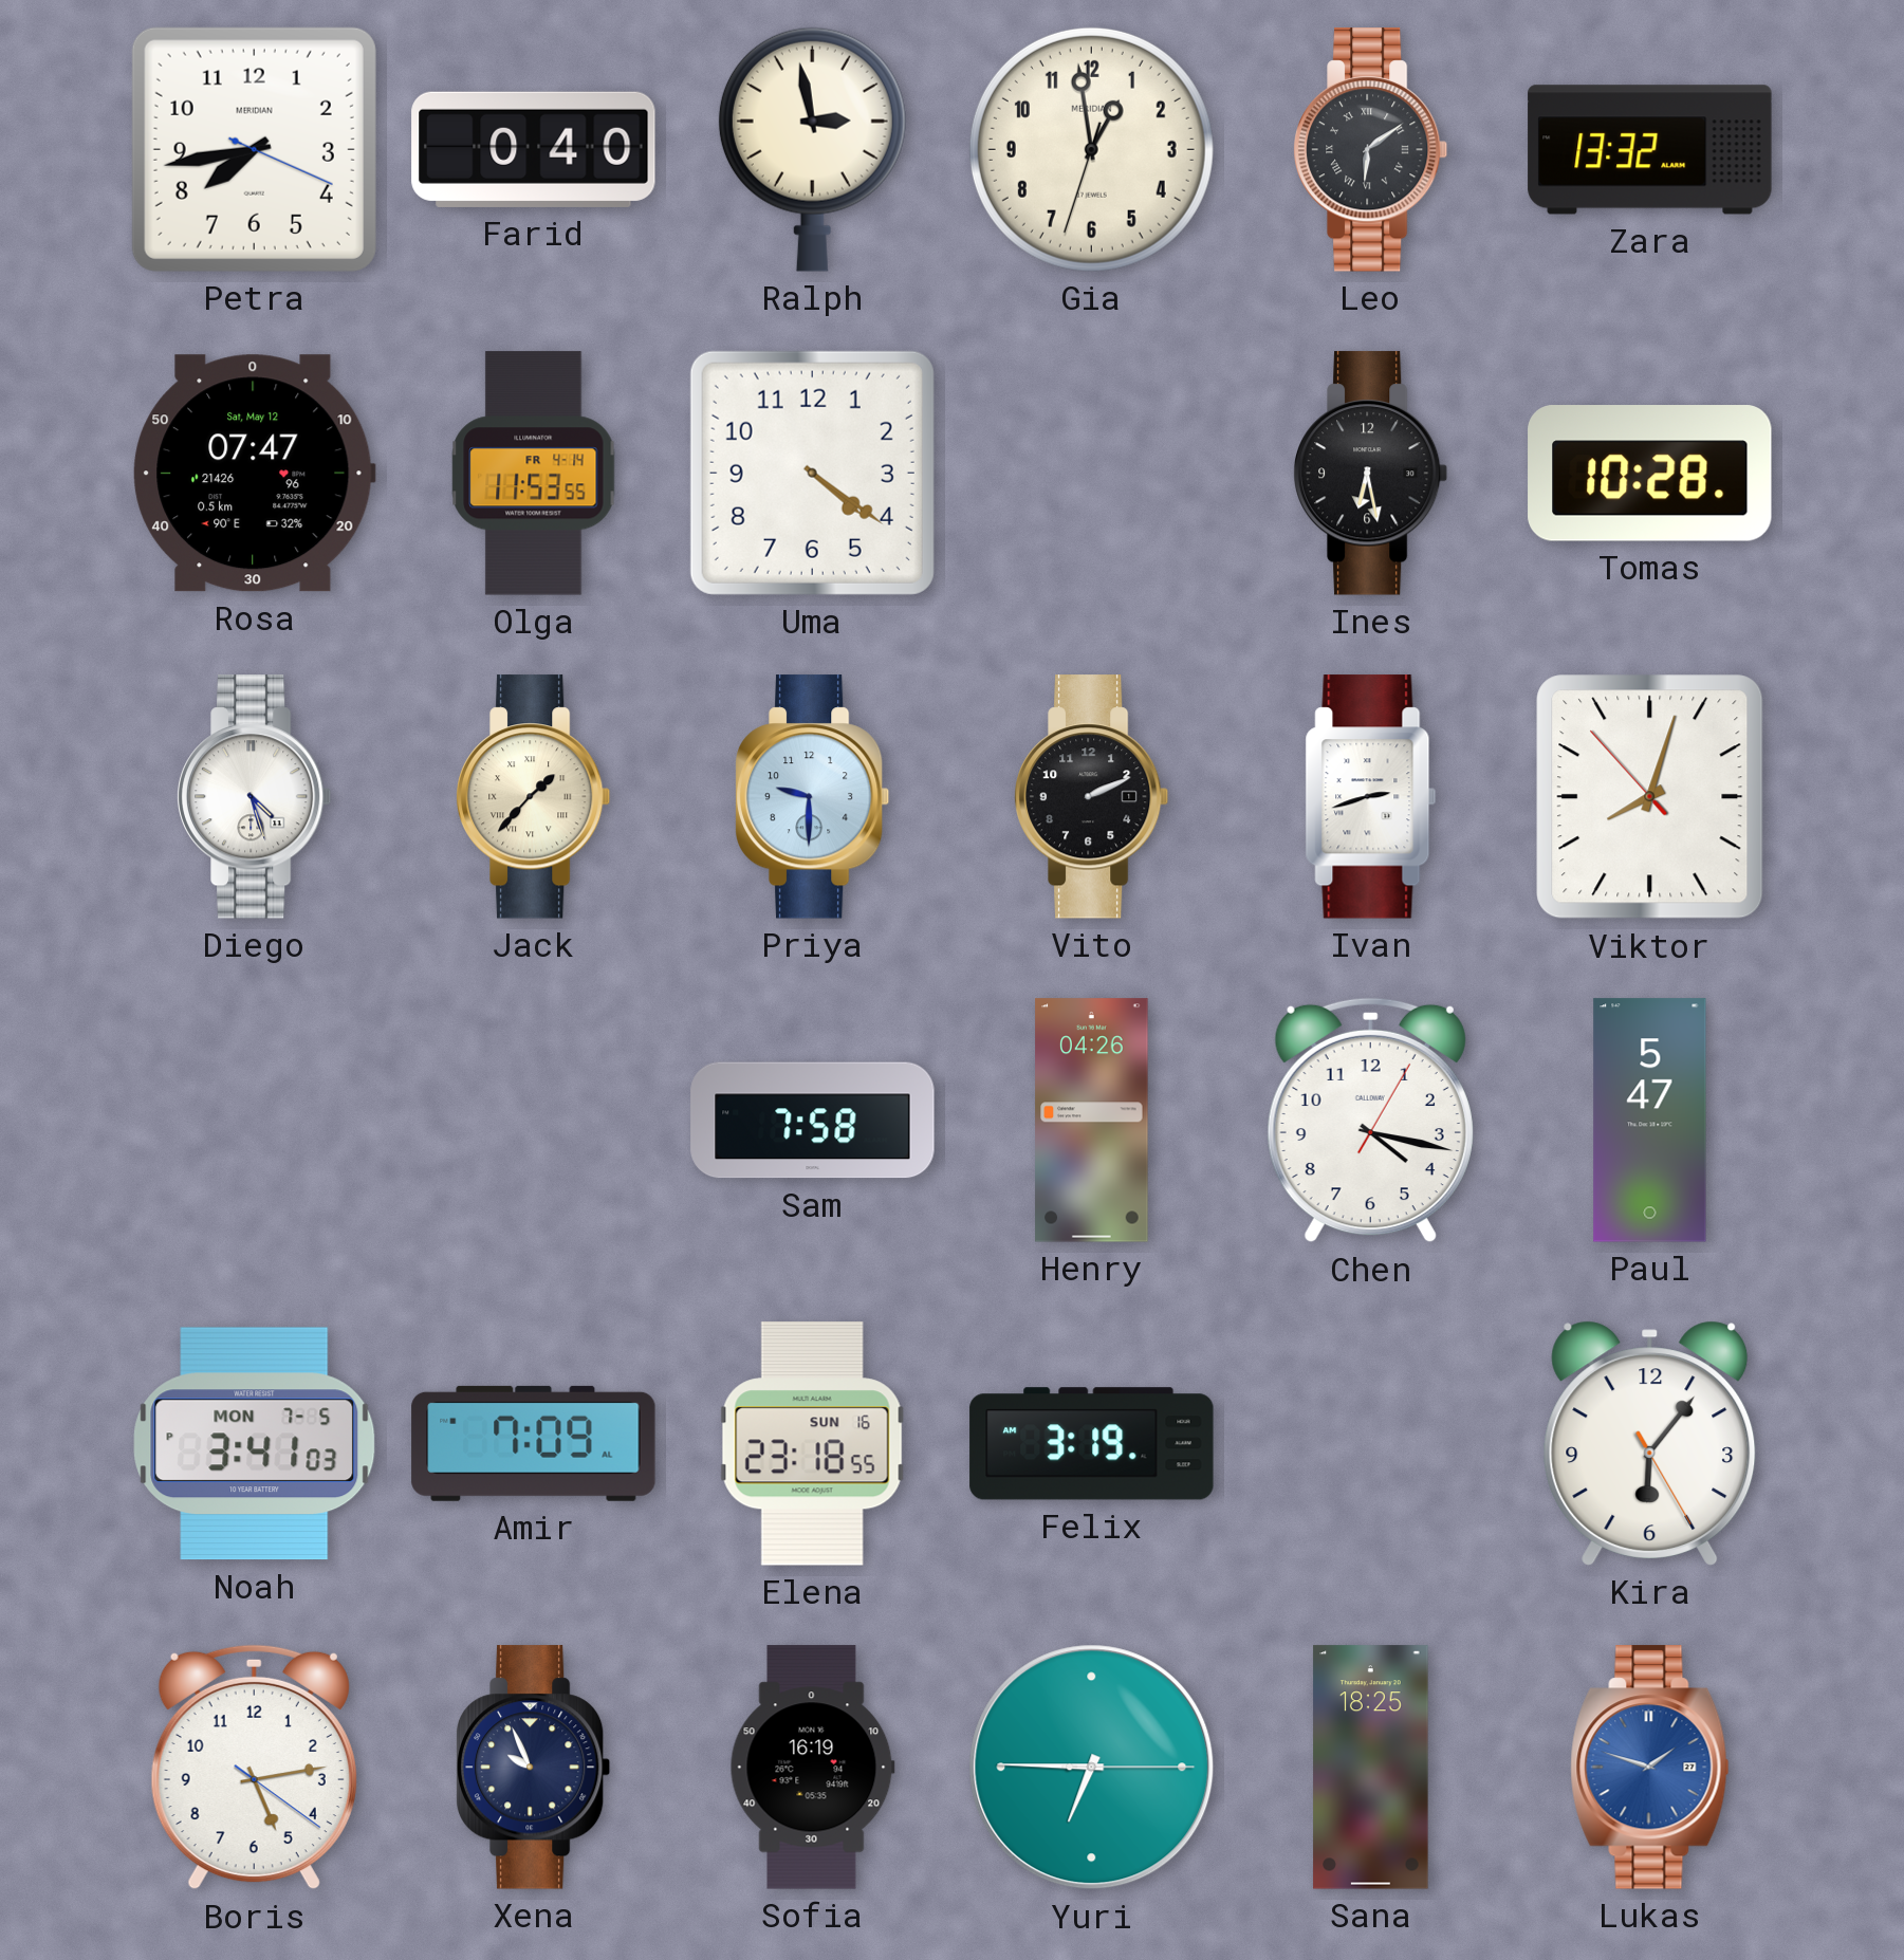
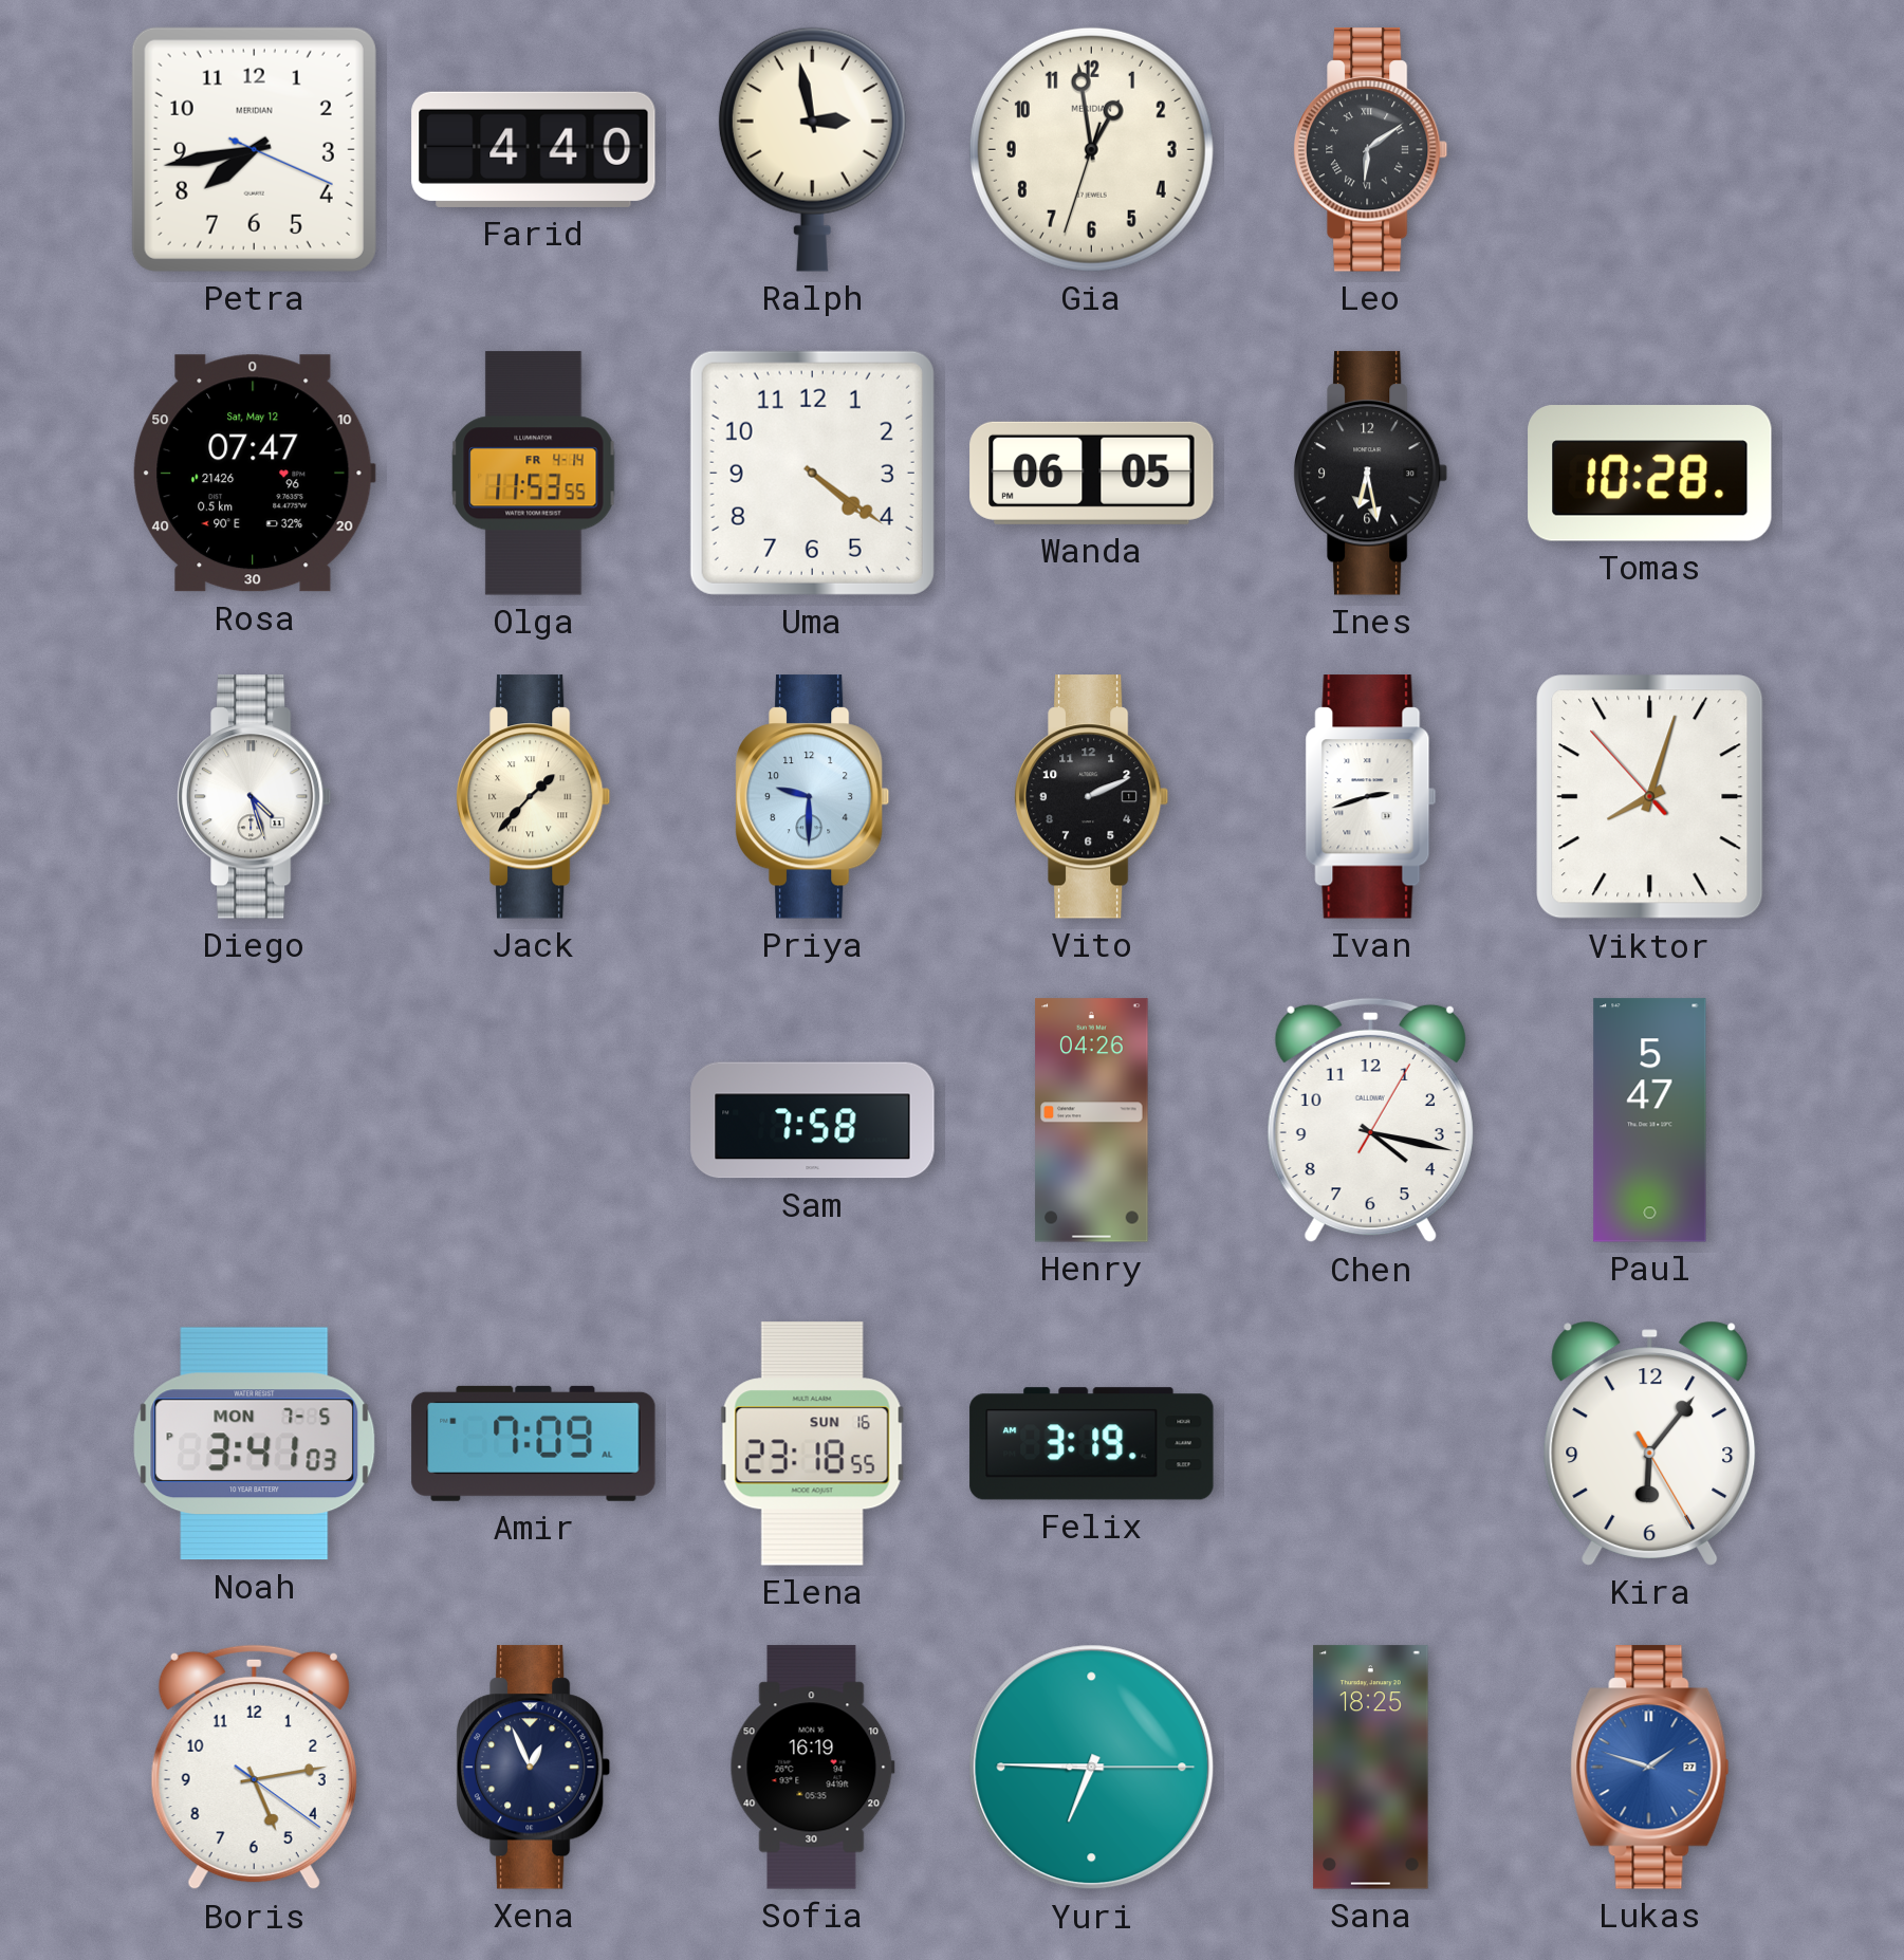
Farid: 0:40 -> 4:40
Zara: 13:32 -> none
Wanda: none -> 06:05
Xena: 9:56 -> 12:56
